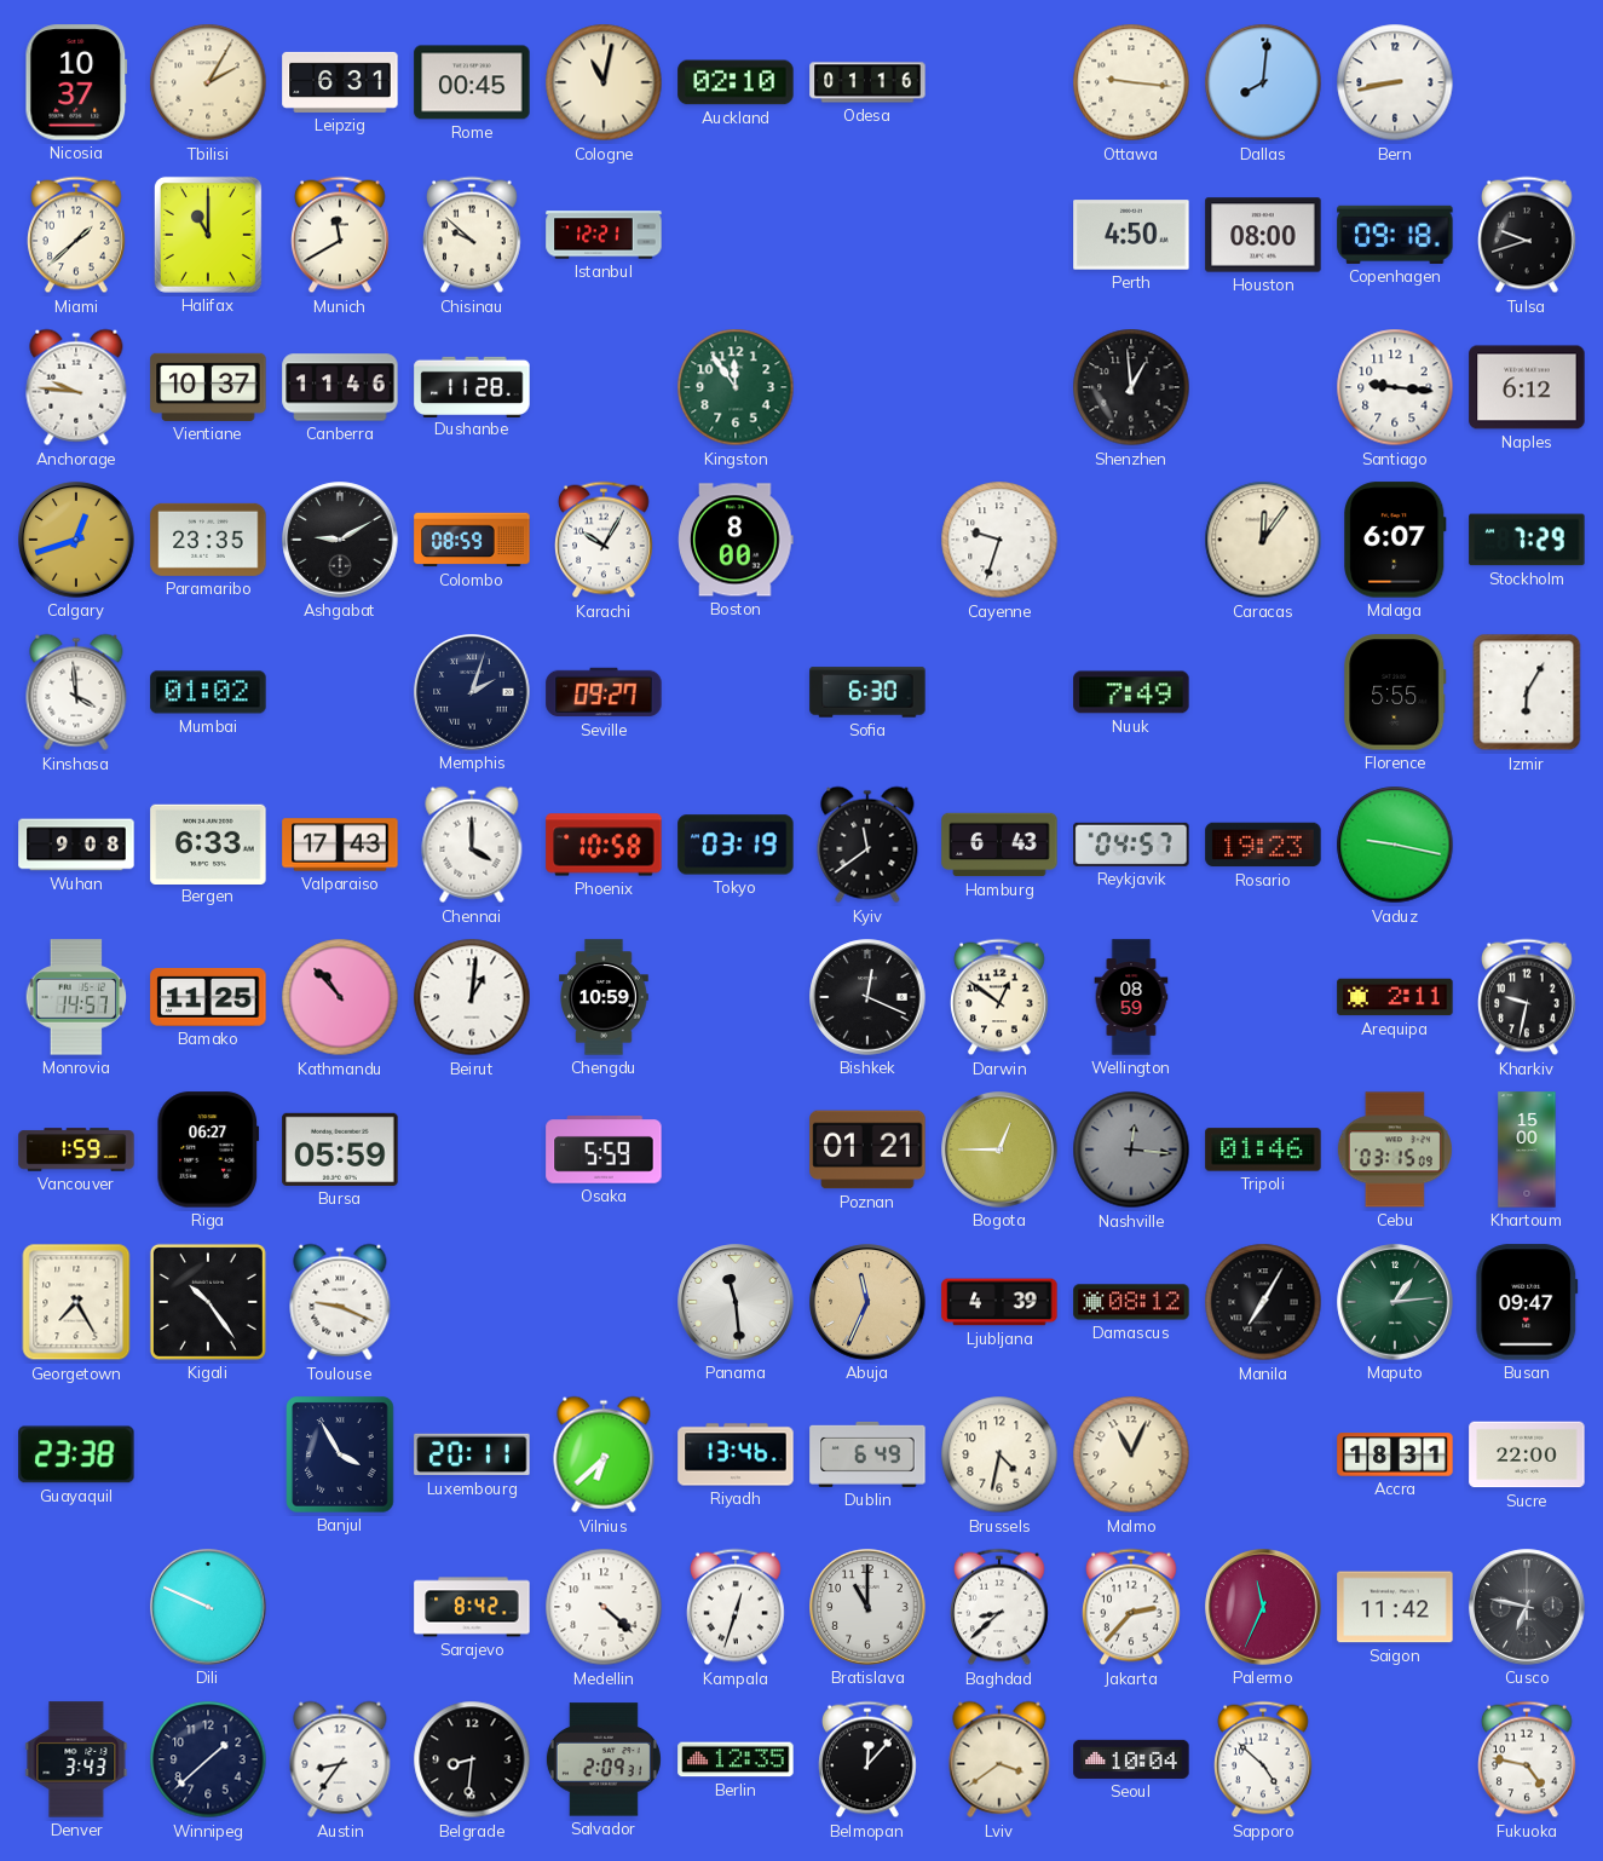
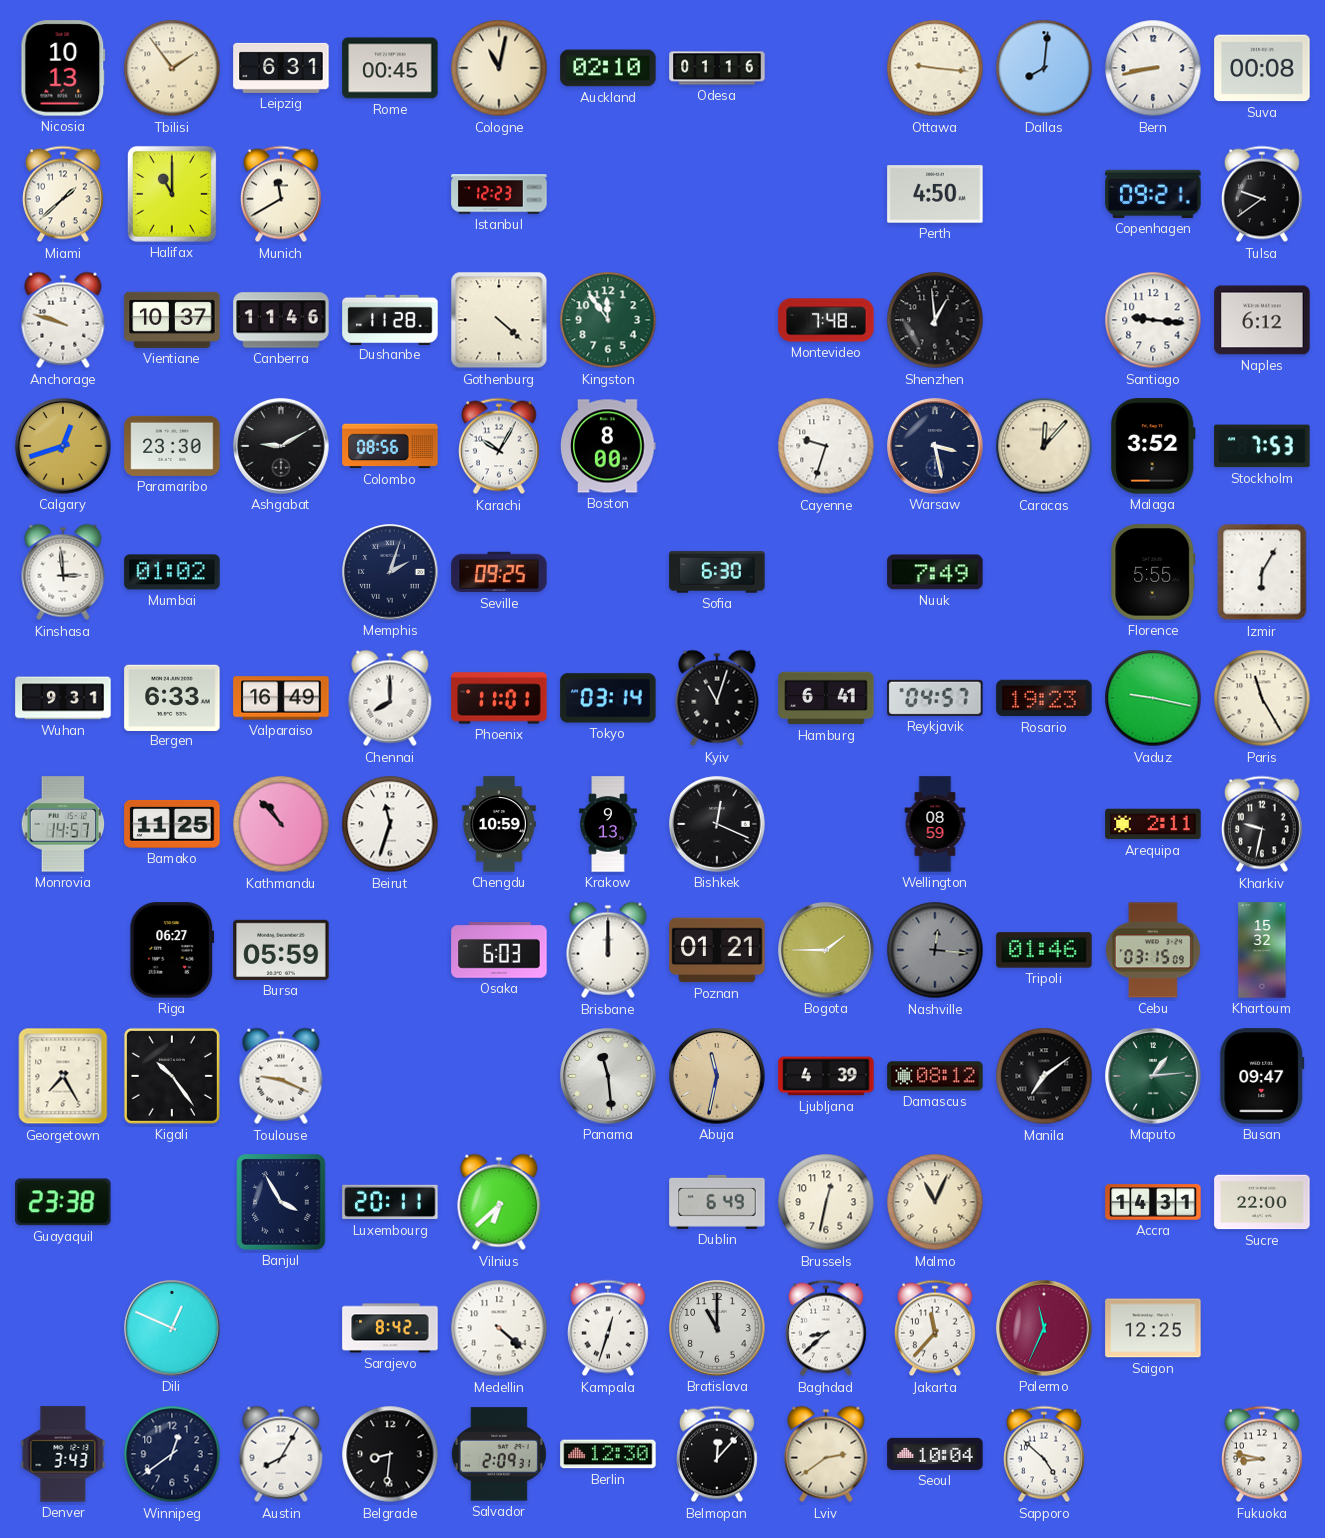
Nicosia: 10:37 -> 10:13
Tbilisi: 2:05 -> 1:54
Suva: none -> 00:08
Chisinau: 9:52 -> none
Istanbul: 12:21 -> 12:23
Houston: 08:00 -> none
Copenhagen: 09:18 -> 09:21
Tulsa: 9:42 -> 9:39
Anchorage: 9:46 -> 9:48
Gothenburg: none -> 4:22
Montevideo: none -> 7:48
Paramaribo: 23:35 -> 23:30
Colombo: 08:59 -> 08:56
Warsaw: none -> 3:28
Caracas: 12:06 -> 12:07
Malaga: 6:07 -> 3:52
Stockholm: 7:29 -> 7:53
Kinshasa: 3:59 -> 2:59
Seville: 09:27 -> 09:25
Wuhan: 9:08 -> 9:31
Valparaiso: 17:43 -> 16:49
Chennai: 4:00 -> 8:00
Phoenix: 10:58 -> 11:01
Tokyo: 03:19 -> 03:14
Kyiv: 11:39 -> 11:03
Hamburg: 6:43 -> 6:41
Paris: none -> 11:25
Beirut: 1:01 -> 11:33
Krakow: none -> 9:13
Darwin: 12:51 -> none
Vancouver: 1:59 -> none
Osaka: 5:59 -> 6:03
Brisbane: none -> 12:00
Bogota: 12:45 -> 1:45
Khartoum: 15:00 -> 15:32
Abuja: 11:34 -> 11:32
Manila: 7:05 -> 7:09
Riyadh: 13:46 -> none
Brussels: 4:32 -> 12:32
Accra: 18:31 -> 14:31
Dili: 9:49 -> 12:49
Jakarta: 2:37 -> 11:37
Saigon: 11:42 -> 12:25
Cusco: 6:47 -> none
Winnipeg: 1:38 -> 12:39
Austin: 8:36 -> 8:05
Berlin: 12:35 -> 12:30
Lviv: 3:39 -> 2:39
Fukuoka: 4:47 -> 8:47
